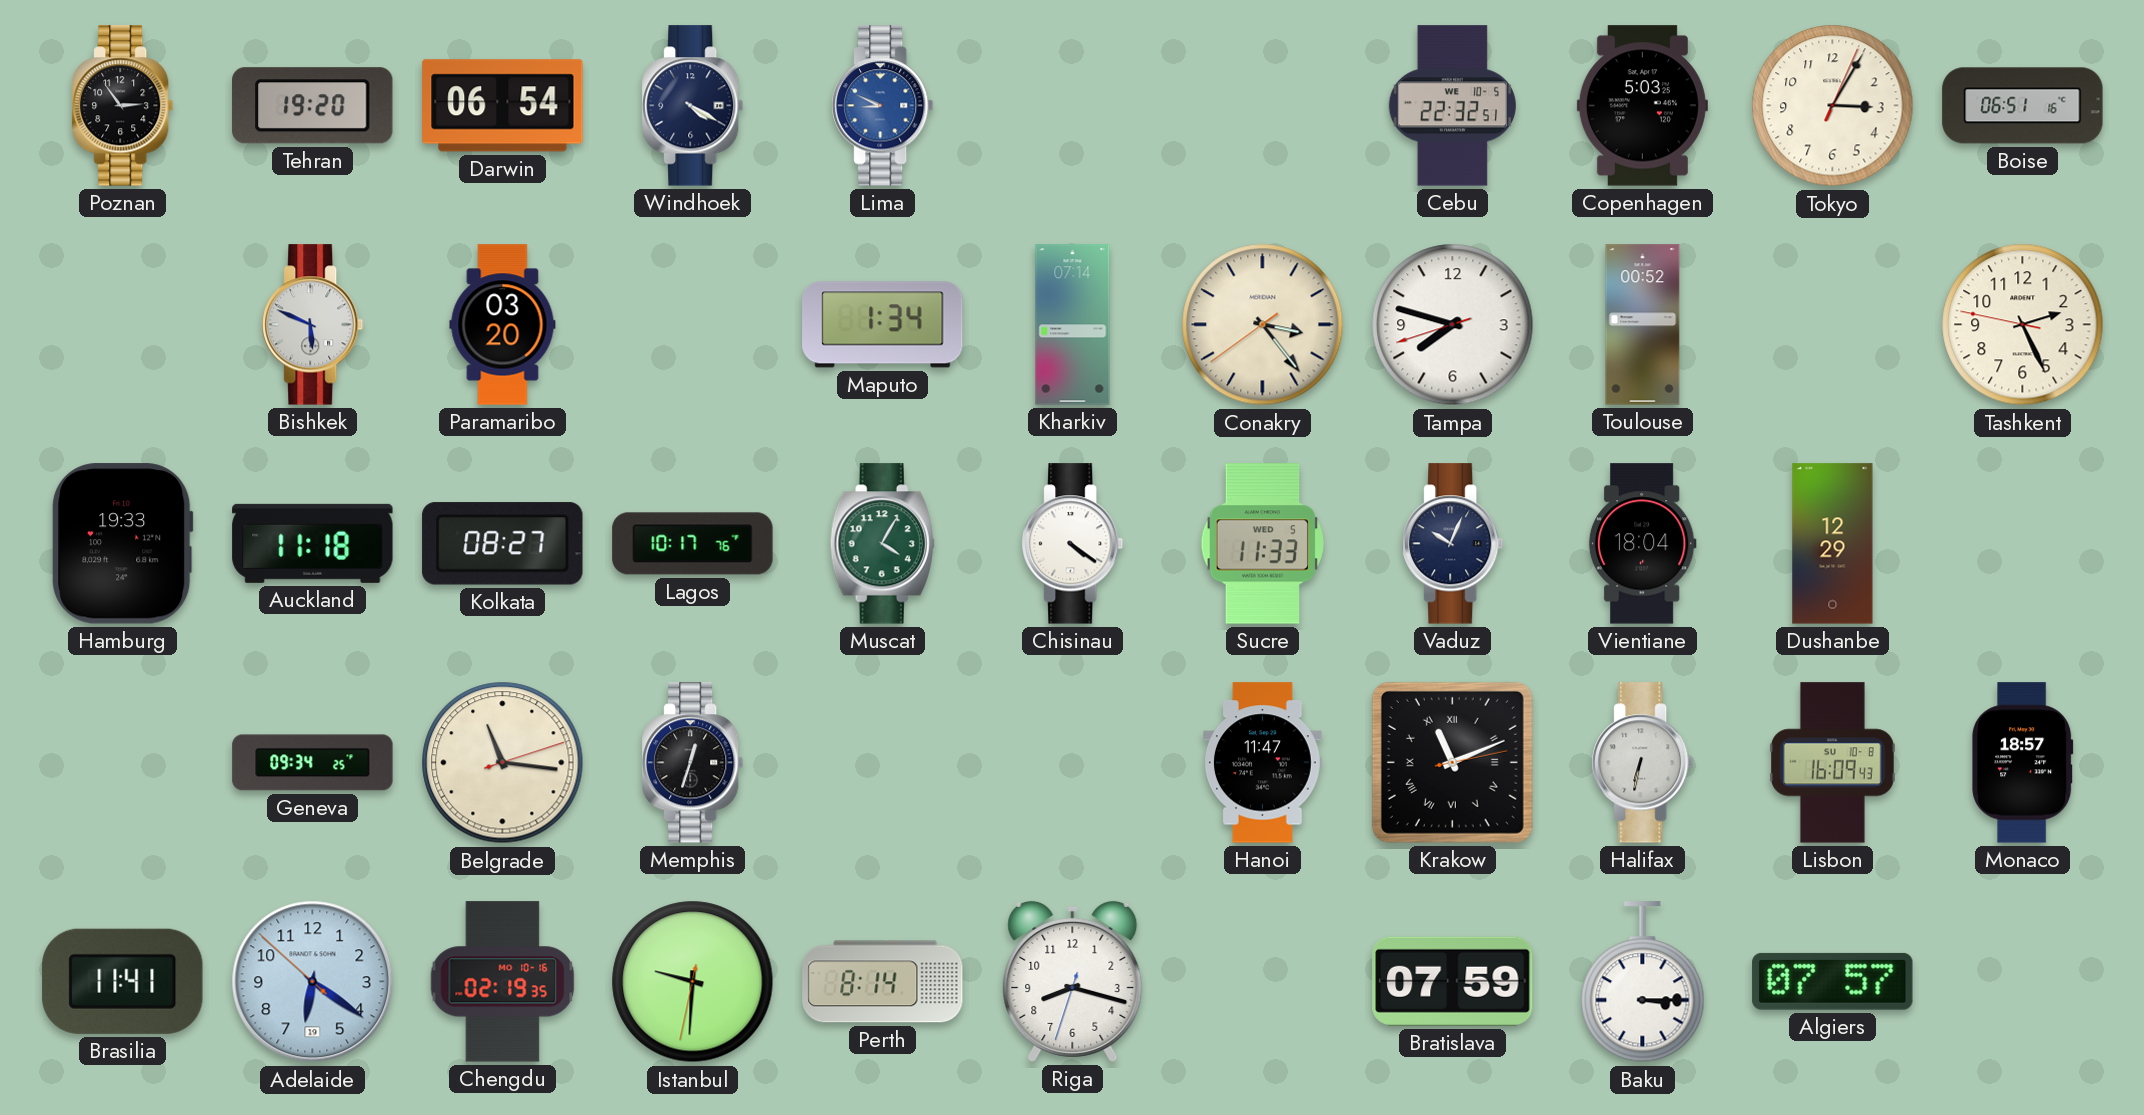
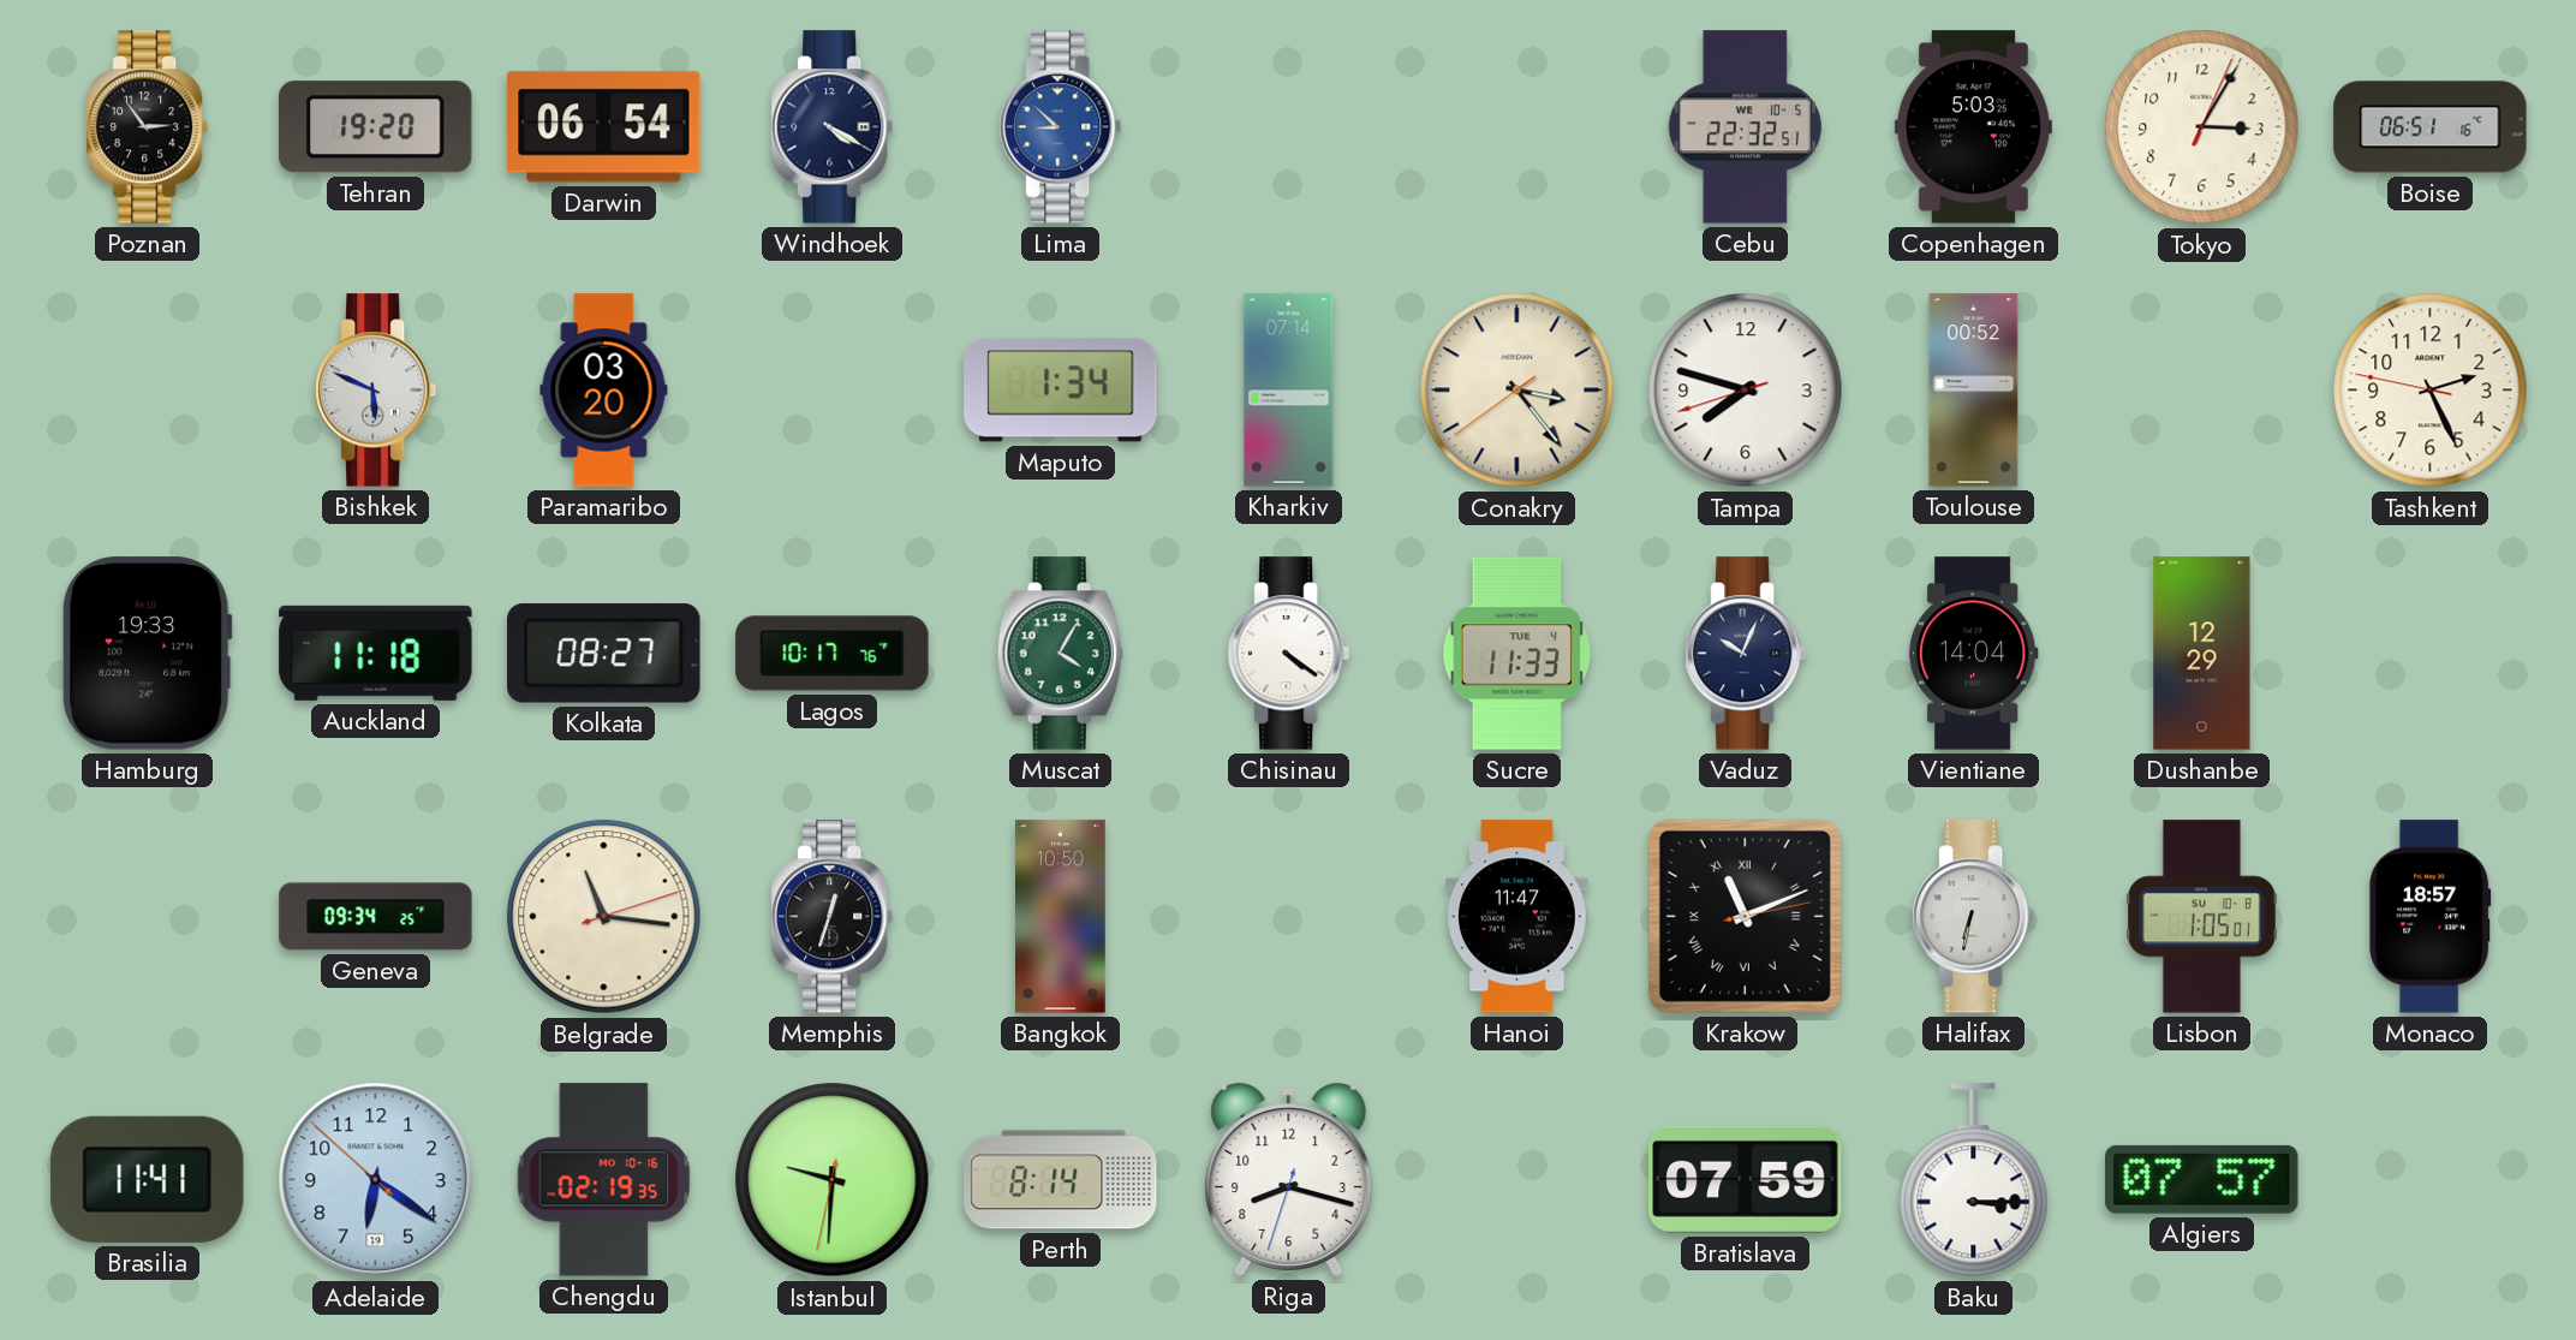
Lima: 8:49 -> 8:52
Sucre date: WED 5 -> TUE 4
Vientiane: 18:04 -> 14:04
Bangkok: none -> 10:50
Lisbon: 16:09 -> 1:05
